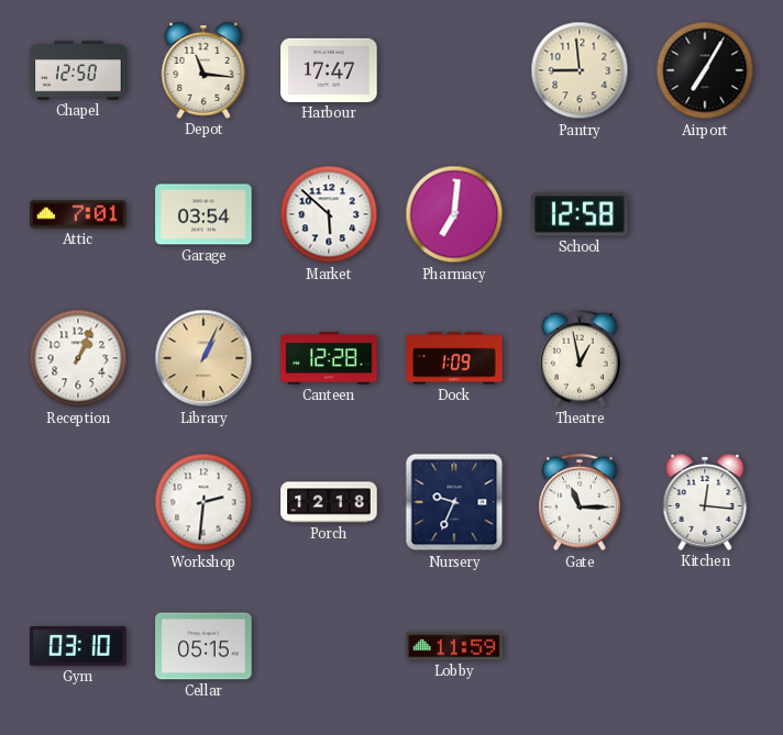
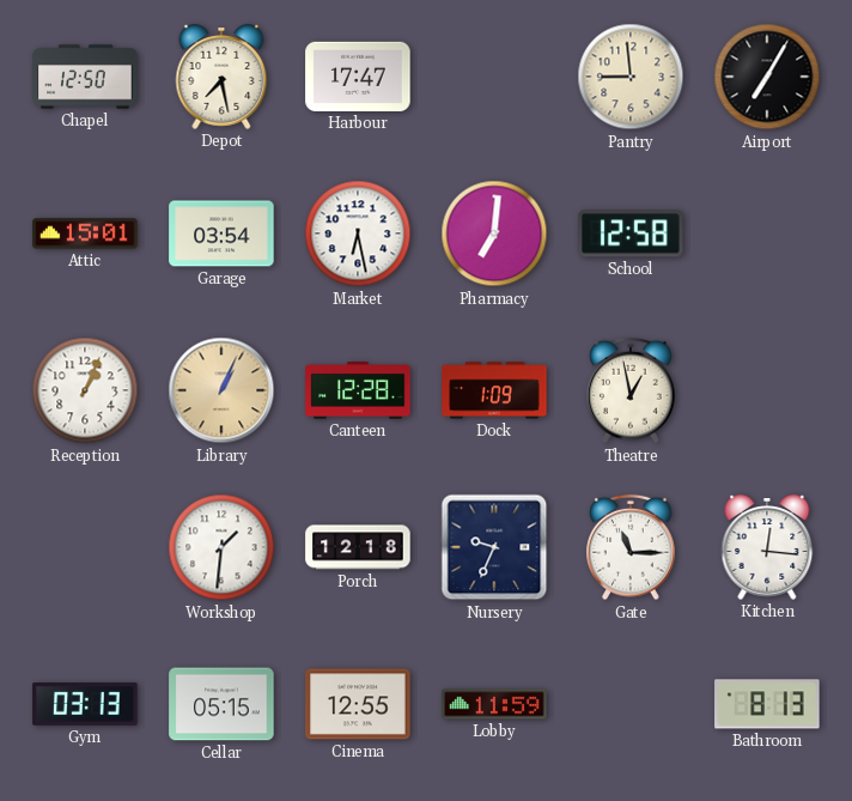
Depot: 11:16 -> 7:28
Attic: 7:01 -> 15:01
Market: 5:52 -> 6:28
Workshop: 2:31 -> 1:31
Gym: 03:10 -> 03:13
Cinema: none -> 12:55
Bathroom: none -> 8:13
